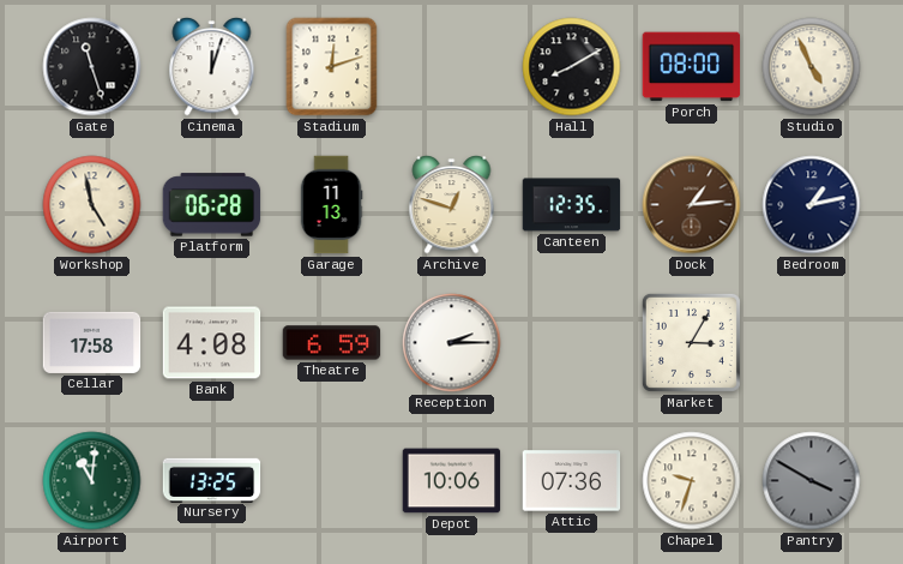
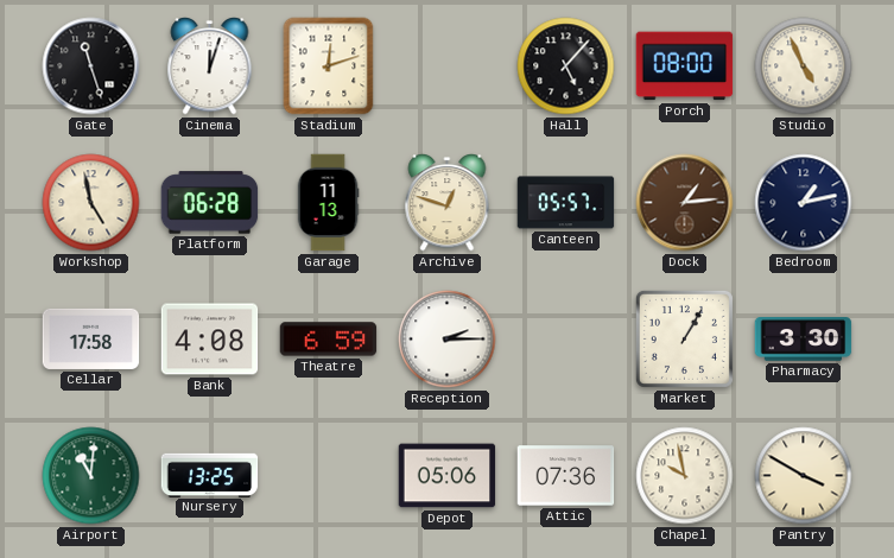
Hall: 8:10 -> 5:07
Canteen: 12:35 -> 05:57
Market: 3:05 -> 1:05
Pharmacy: none -> 3:30
Depot: 10:06 -> 05:06
Chapel: 9:33 -> 9:58
Pantry dial: grey -> cream
